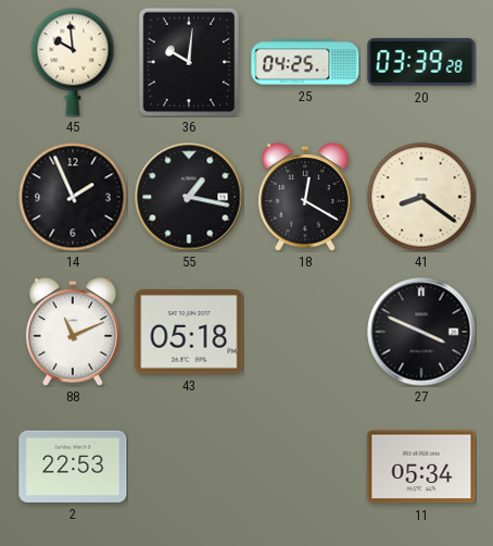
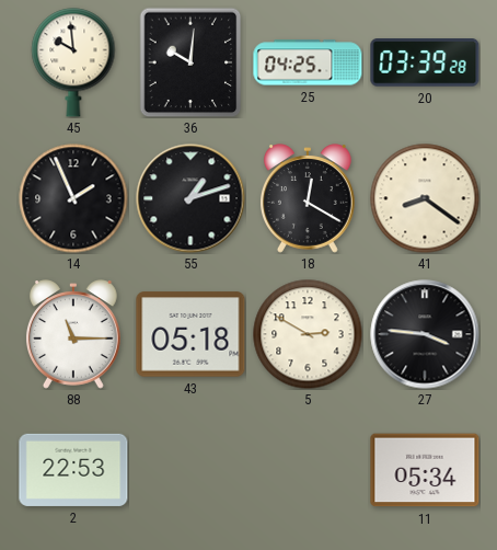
55: 1:17 -> 1:12
88: 11:11 -> 11:15
5: none -> 2:50
27: 3:49 -> 3:46
